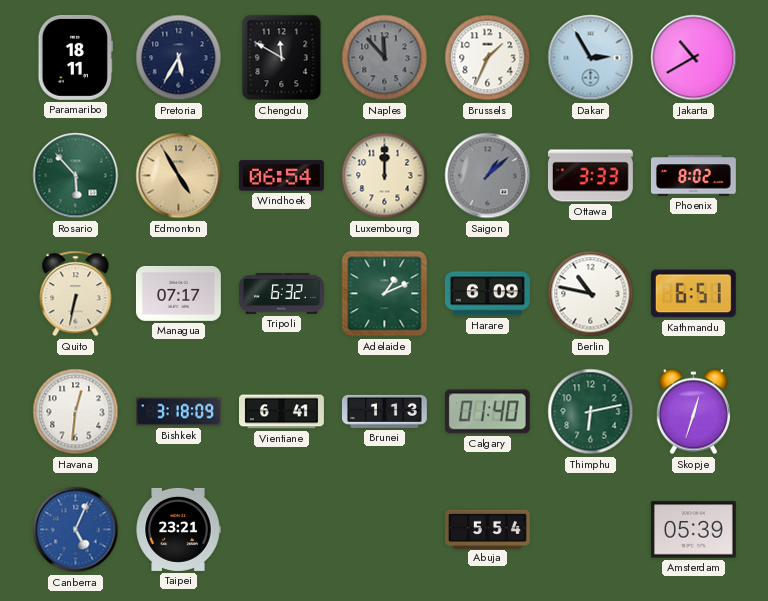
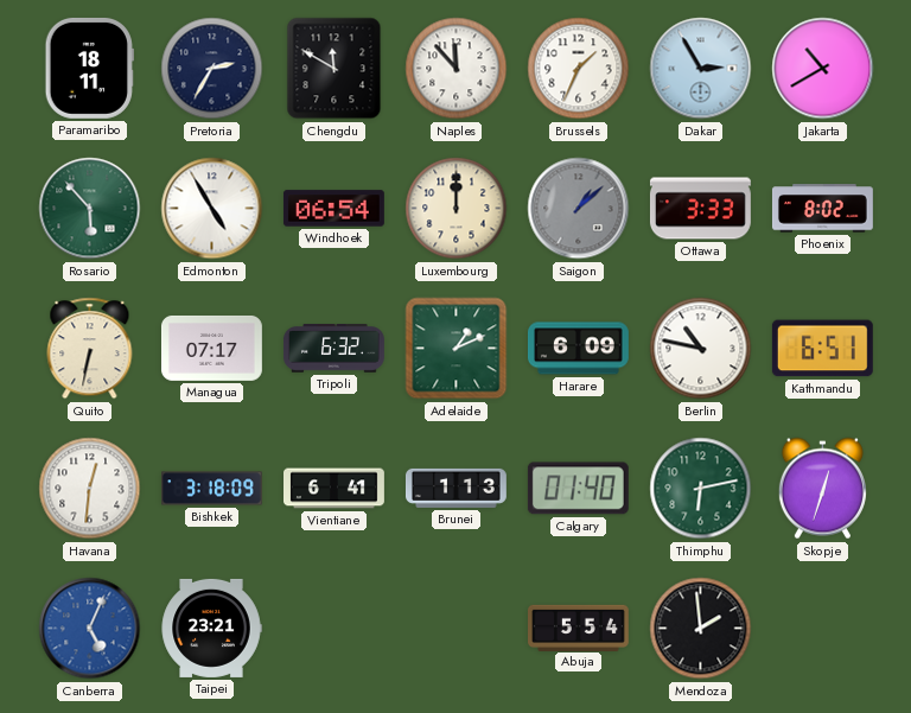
Pretoria: 5:35 -> 2:35
Naples dial: grey -> white
Edmonton dial: champagne -> white
Mendoza: none -> 1:59
Amsterdam: 05:39 -> none
